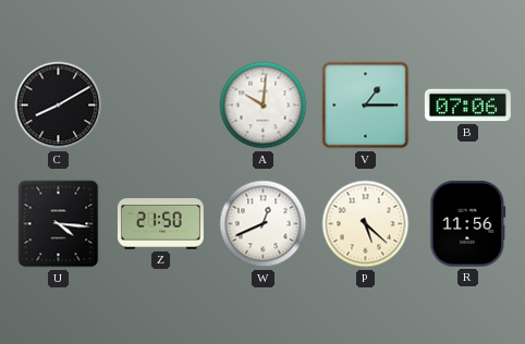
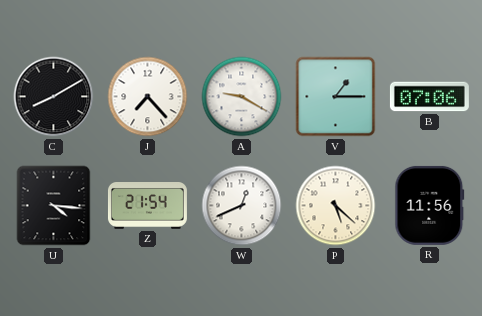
J: none -> 7:23
A: 10:01 -> 9:20
Z: 21:50 -> 21:54
